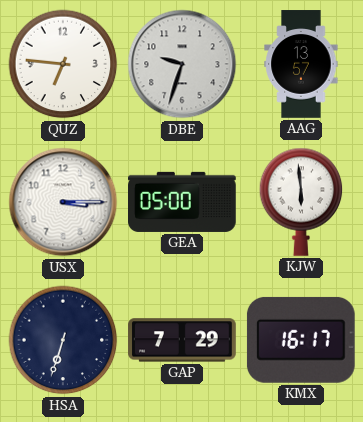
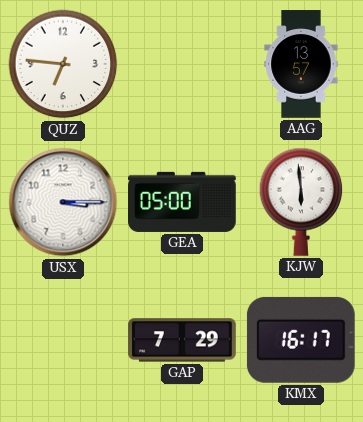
DBE: 9:33 -> none
HSA: 6:33 -> none
